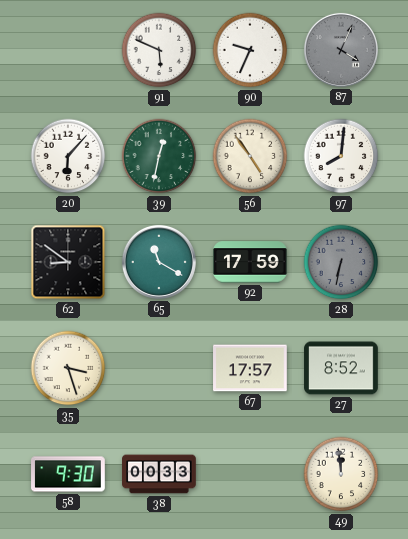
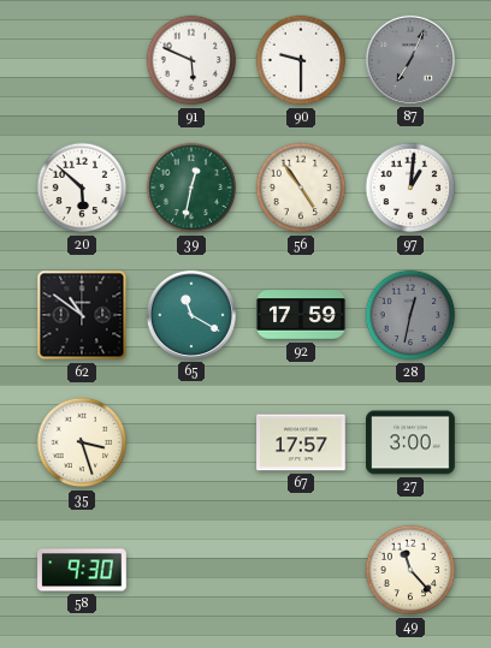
90: 9:34 -> 9:30
87: 4:04 -> 7:04
20: 6:07 -> 5:52
97: 8:01 -> 1:01
62: 8:51 -> 10:51
28: 6:32 -> 12:32
27: 8:52 -> 3:00
38: 00:33 -> none
49: 11:59 -> 11:23
